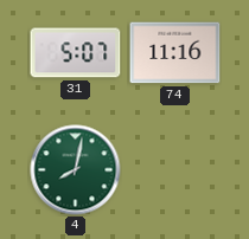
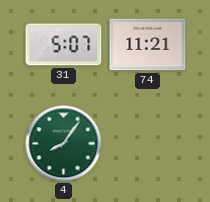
74: 11:16 -> 11:21
4: 8:02 -> 8:06
